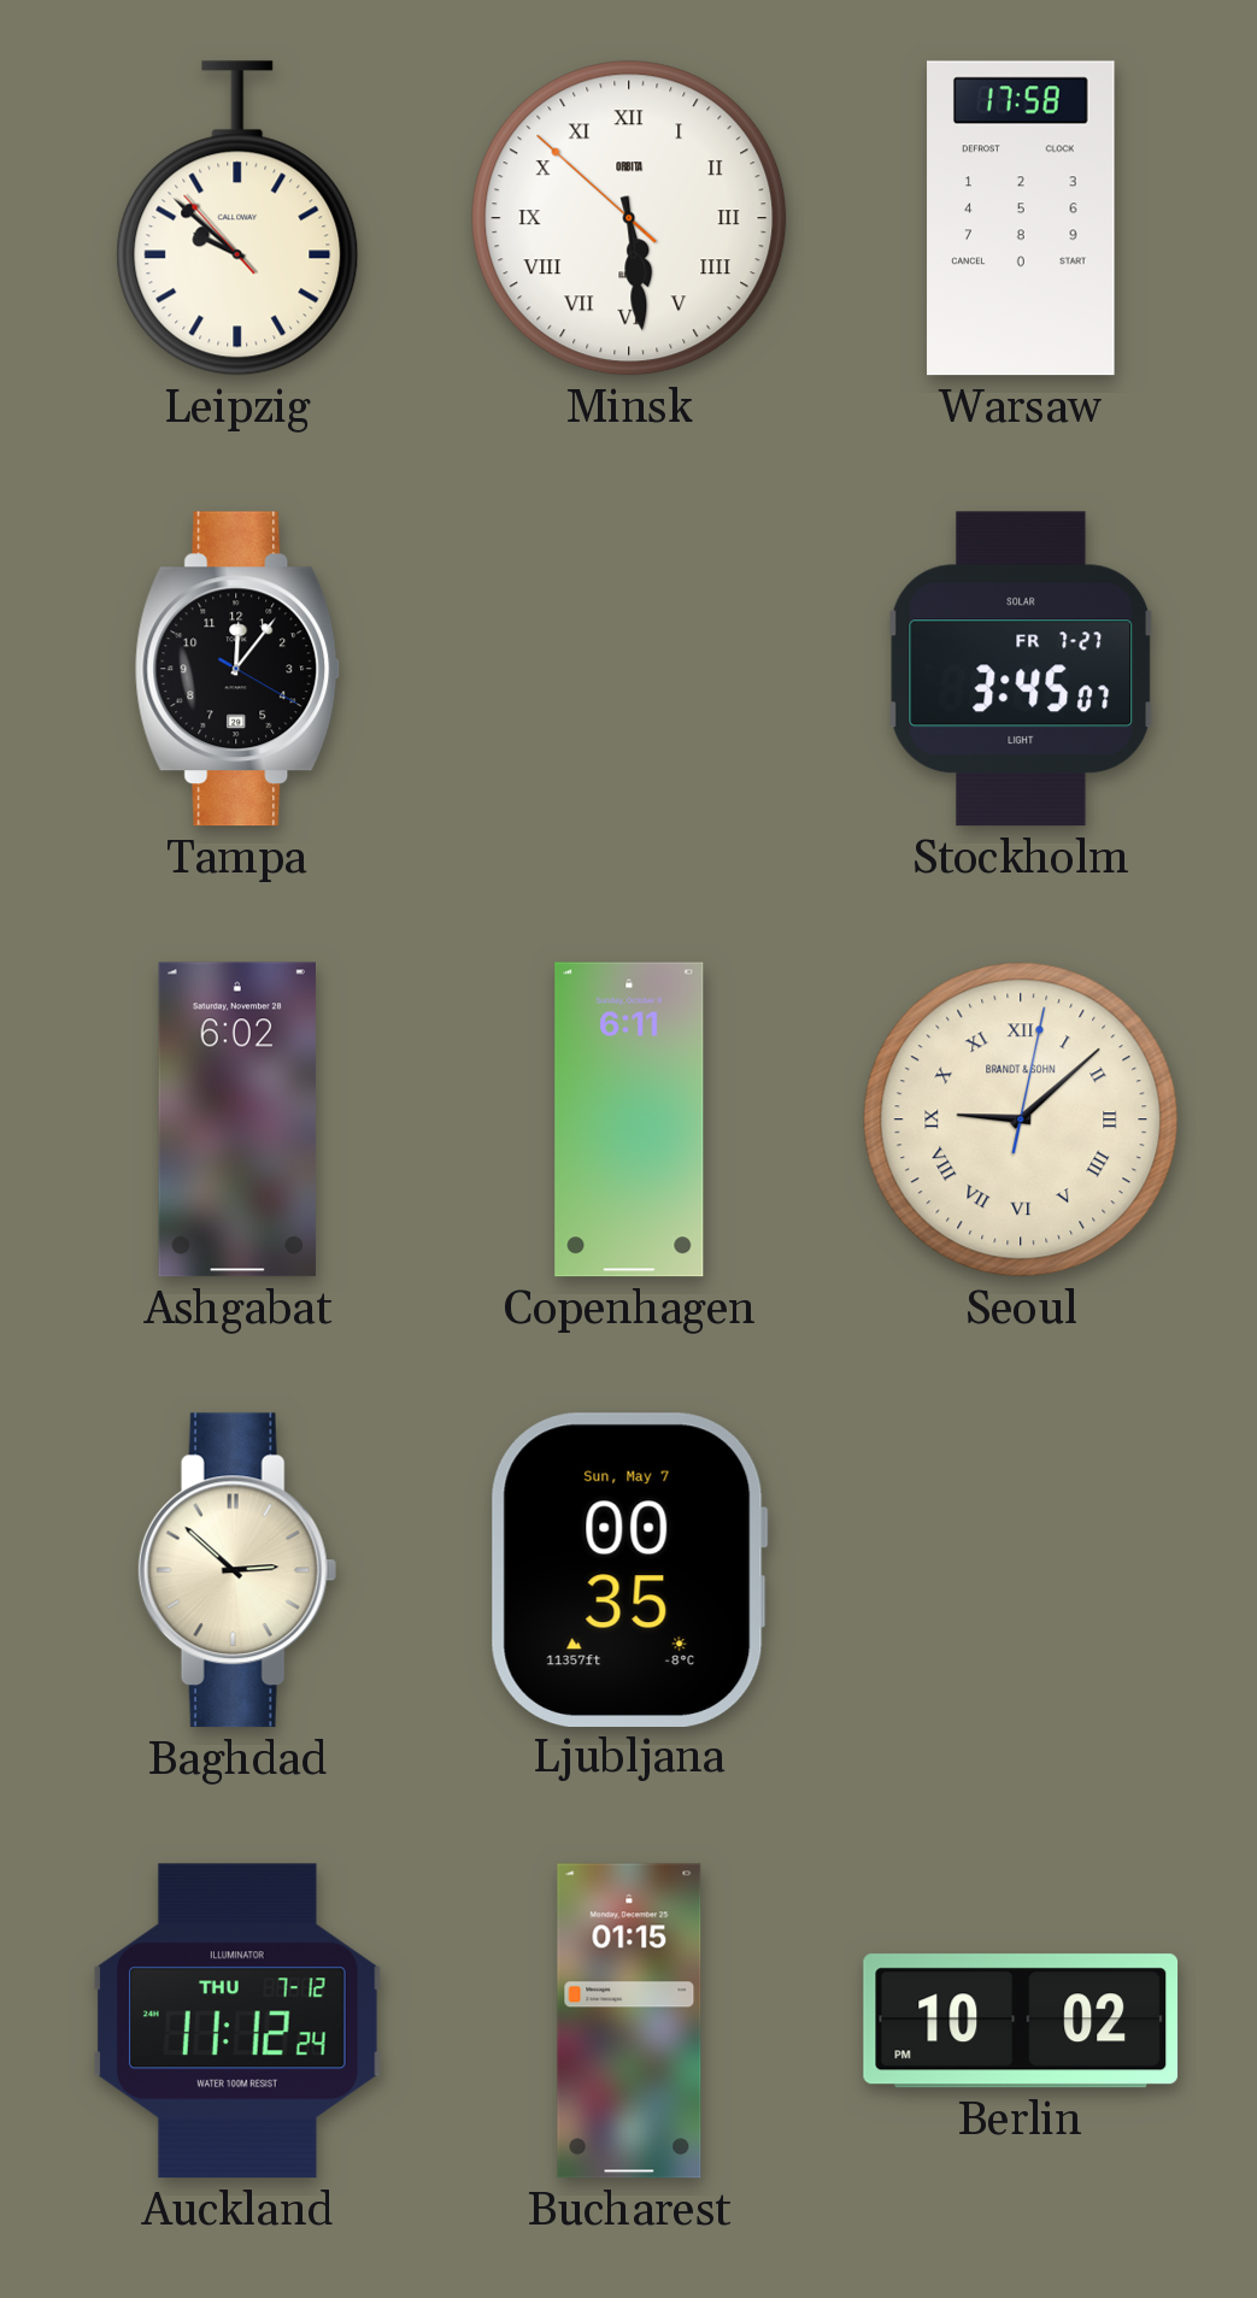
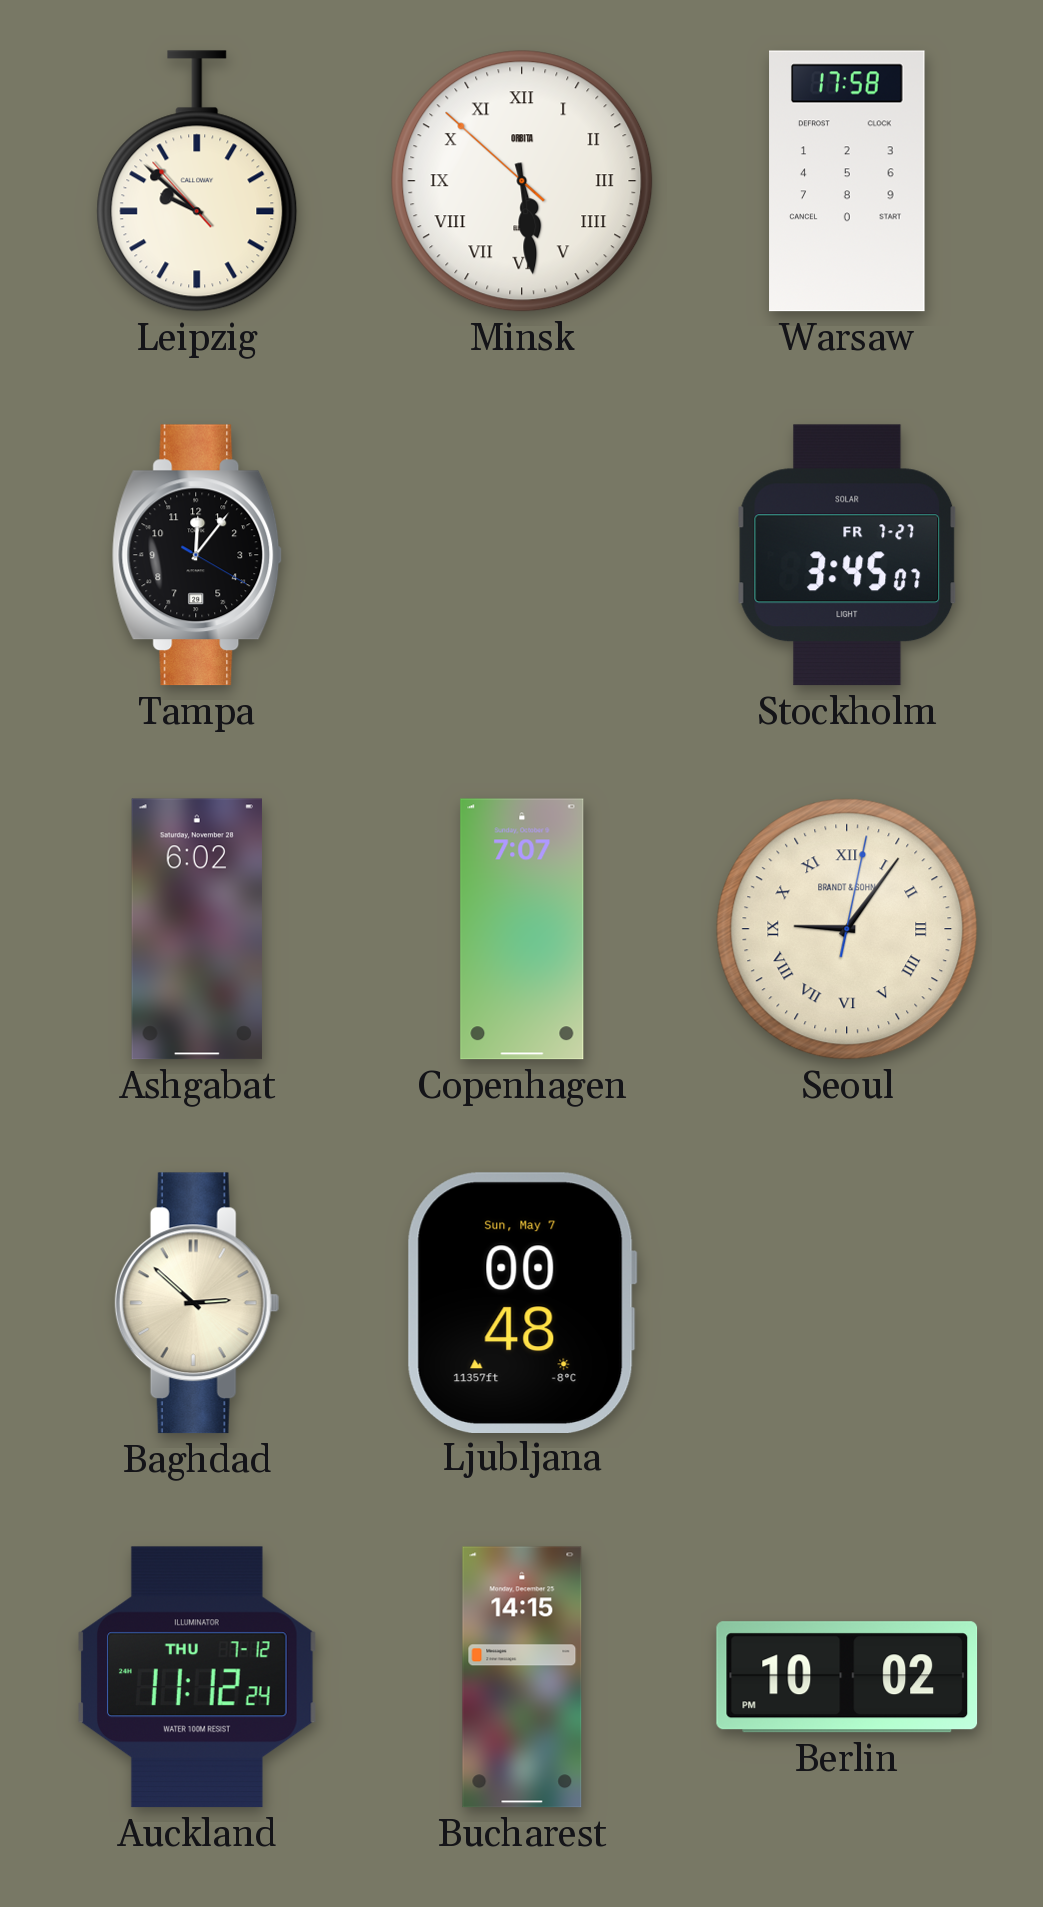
Copenhagen: 6:11 -> 7:07
Seoul: 9:08 -> 9:06
Ljubljana: 00:35 -> 00:48
Bucharest: 01:15 -> 14:15
